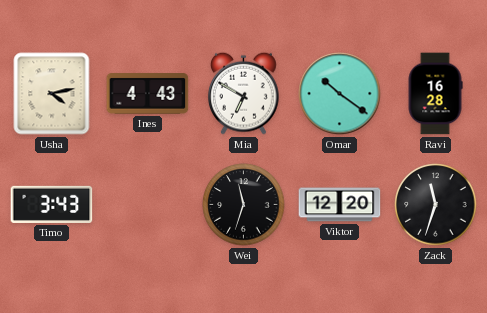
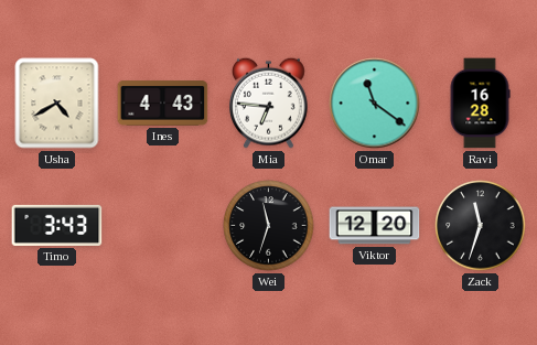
Usha: 4:13 -> 4:40
Mia: 6:50 -> 6:46
Omar: 10:21 -> 11:21
